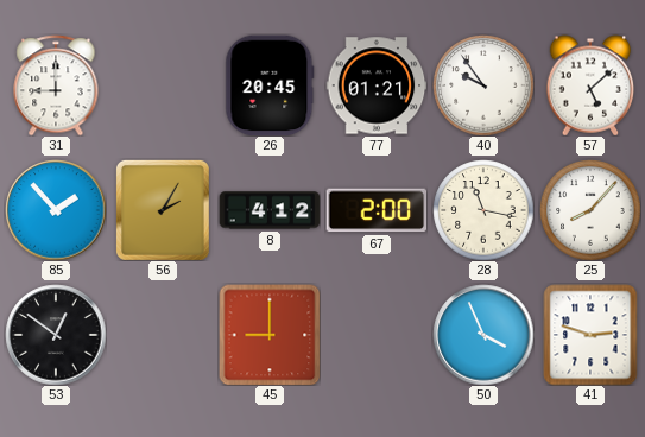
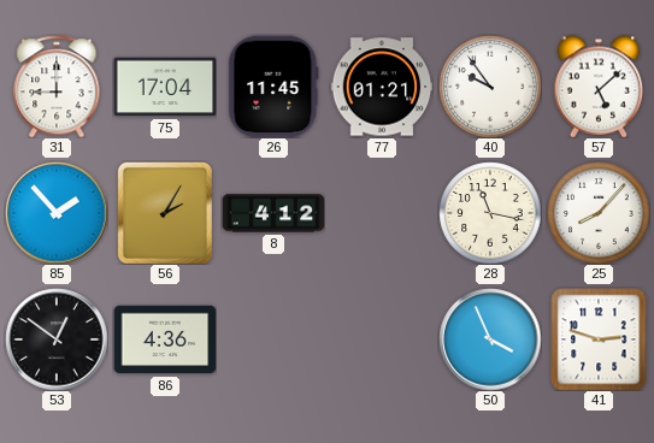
75: none -> 17:04
26: 20:45 -> 11:45
67: 2:00 -> none
86: none -> 4:36
45: 9:00 -> none
